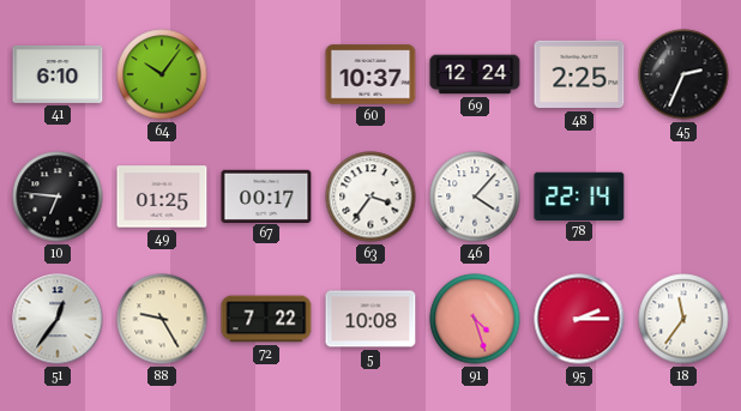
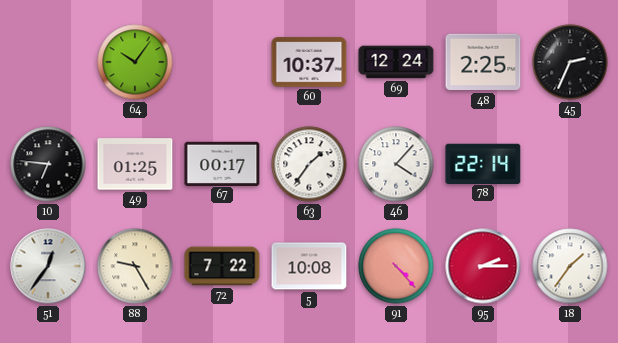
41: 6:10 -> none
63: 3:36 -> 1:36
91: 4:27 -> 4:23
18: 11:36 -> 1:36
